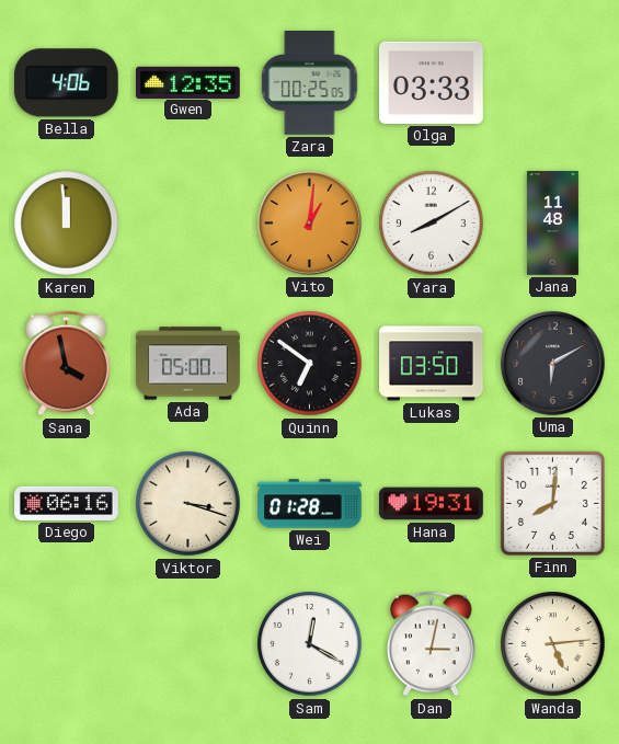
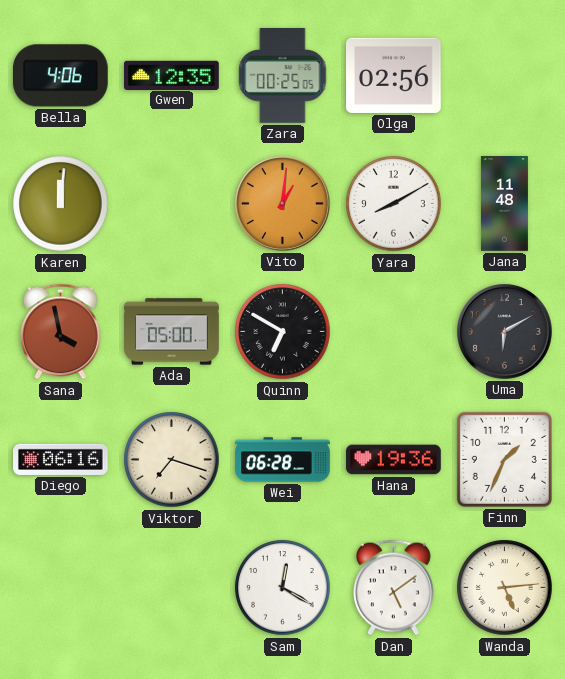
Olga: 03:33 -> 02:56
Karen: 11:59 -> 12:01
Quinn: 6:51 -> 6:50
Lukas: 03:50 -> none
Viktor: 3:18 -> 7:18
Wei: 01:28 -> 06:28
Hana: 19:31 -> 19:36
Finn: 8:01 -> 1:34
Dan: 3:02 -> 5:09
